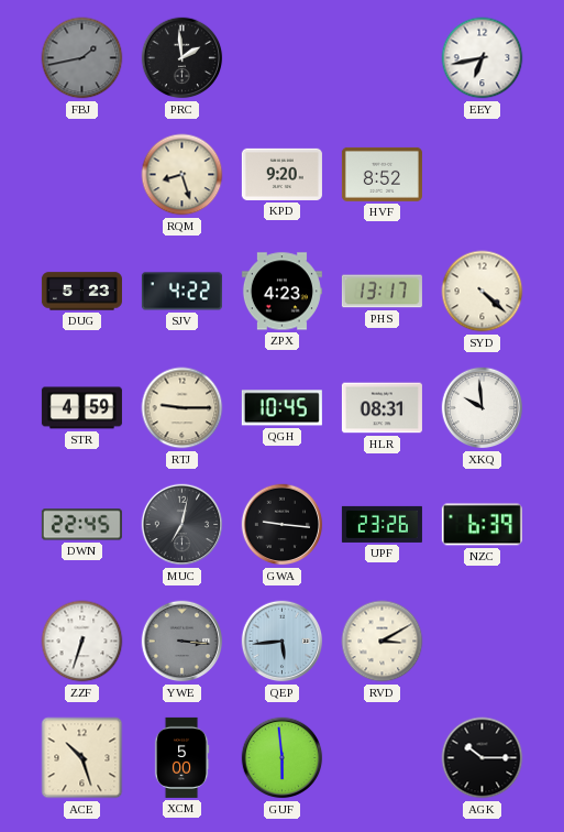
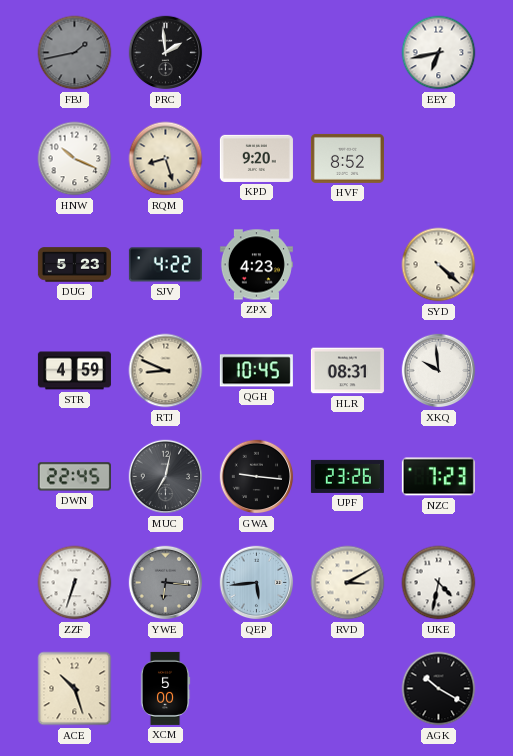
HNW: none -> 10:19
PHS: 13:17 -> none
RTJ: 9:15 -> 8:49
NZC: 6:39 -> 7:23
YWE: 3:16 -> 6:16
UKE: none -> 4:32
GUF: 5:59 -> none
AGK: 10:15 -> 10:20
